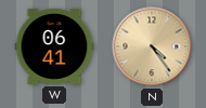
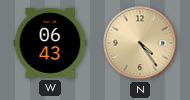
W: 06:41 -> 06:43
